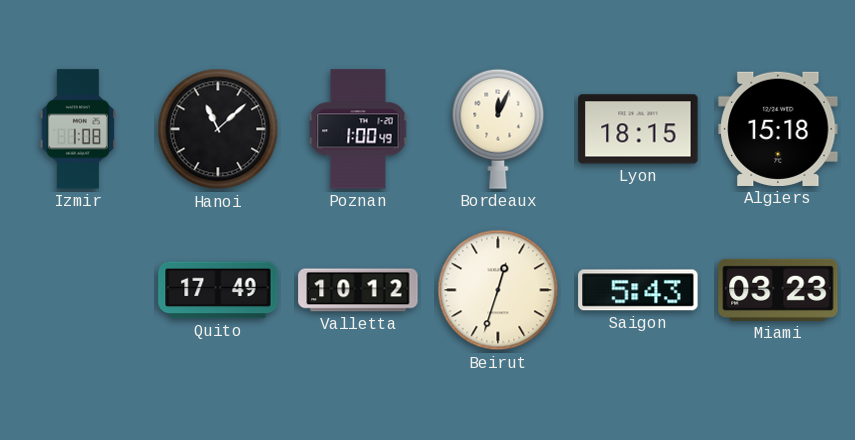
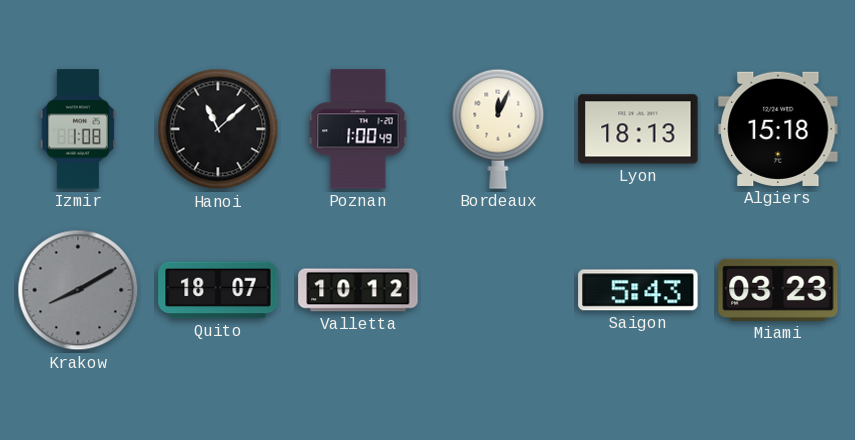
Lyon: 18:15 -> 18:13
Krakow: none -> 8:10
Quito: 17:49 -> 18:07
Beirut: 12:33 -> none
